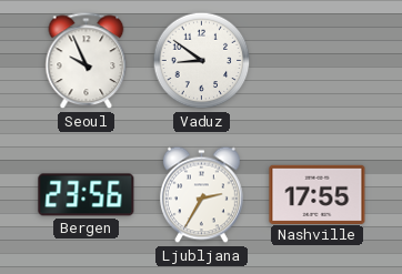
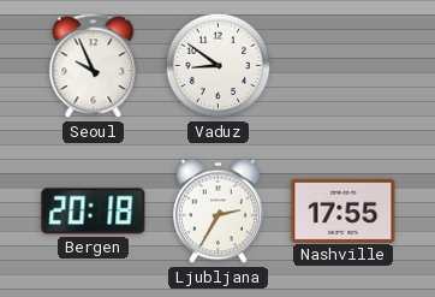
Bergen: 23:56 -> 20:18
